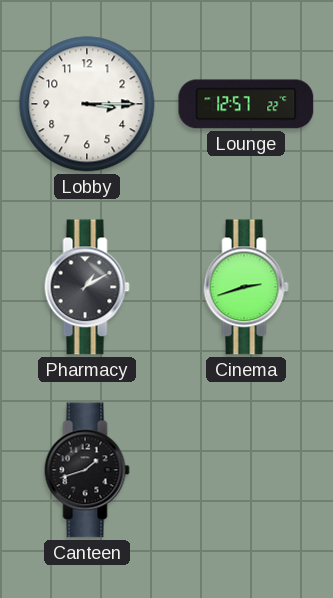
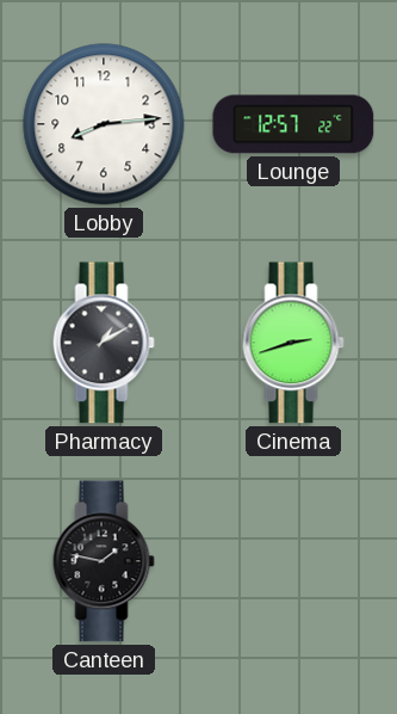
Lobby: 3:15 -> 8:14
Canteen: 1:42 -> 1:47
